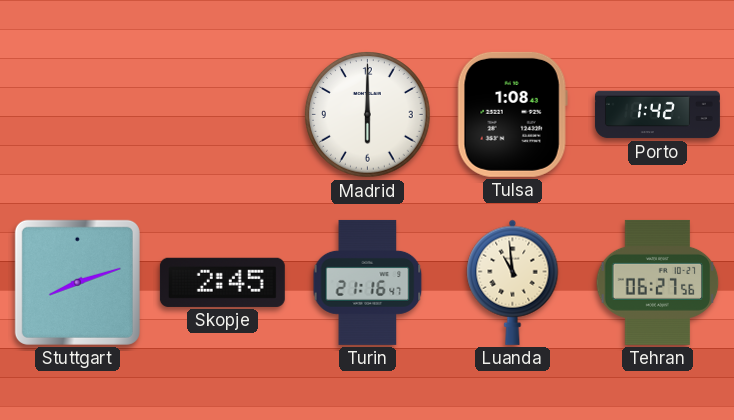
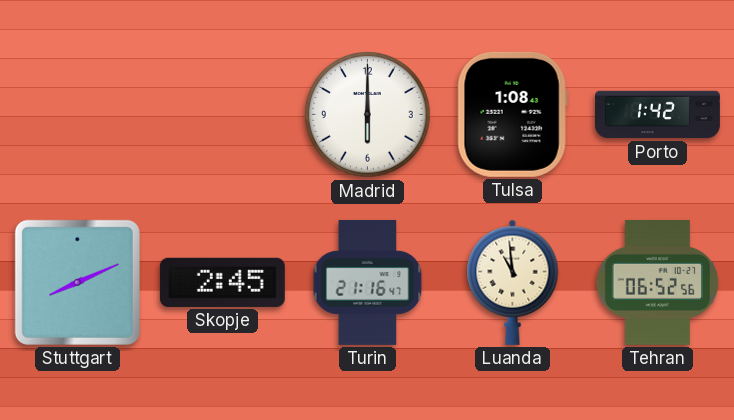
Stuttgart: 8:12 -> 8:11
Tehran: 06:27 -> 06:52
